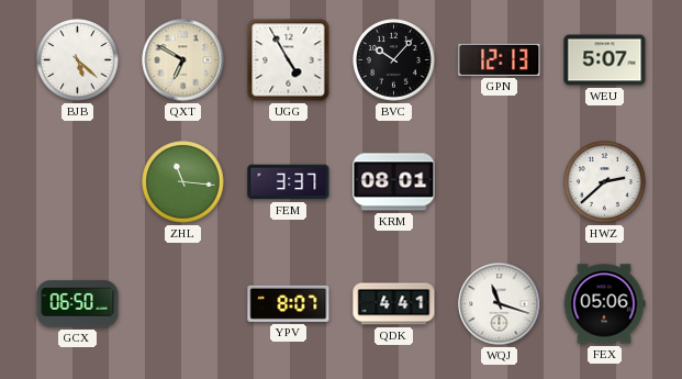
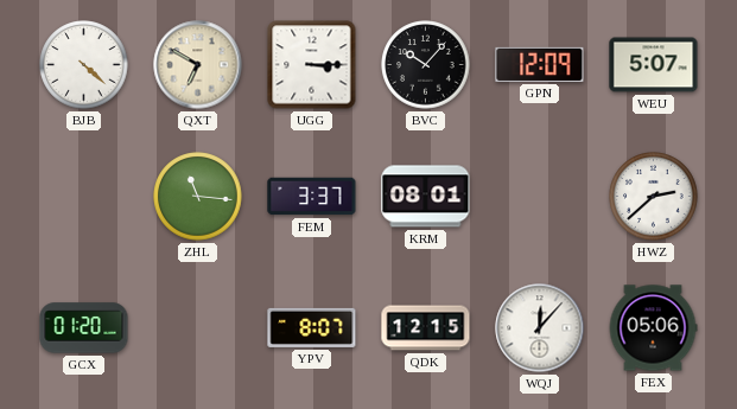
BJB: 5:22 -> 4:22
UGG: 4:55 -> 3:15
GPN: 12:13 -> 12:09
GCX: 06:50 -> 01:20
QDK: 4:41 -> 12:15
WQJ: 11:18 -> 12:07
